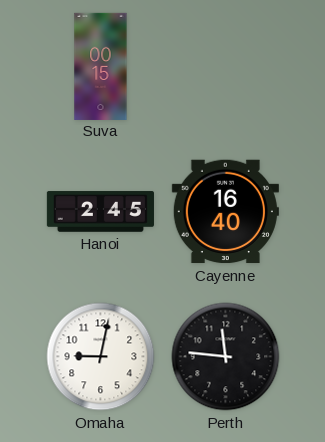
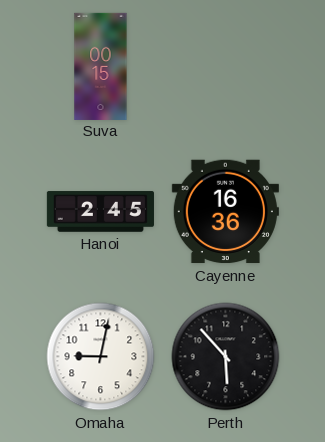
Cayenne: 16:40 -> 16:36
Perth: 11:46 -> 5:53
